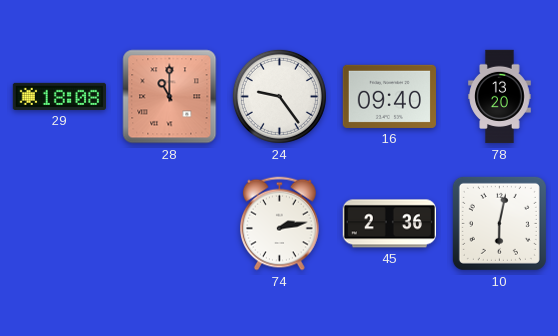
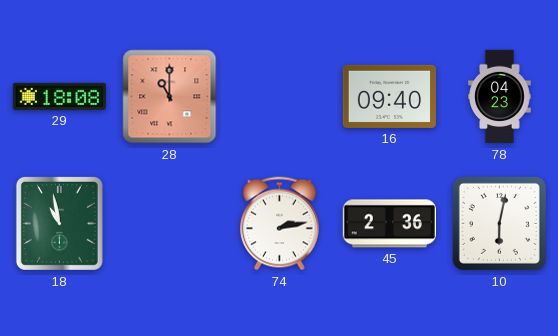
24: 9:24 -> none
78: 13:20 -> 04:23
18: none -> 10:58
